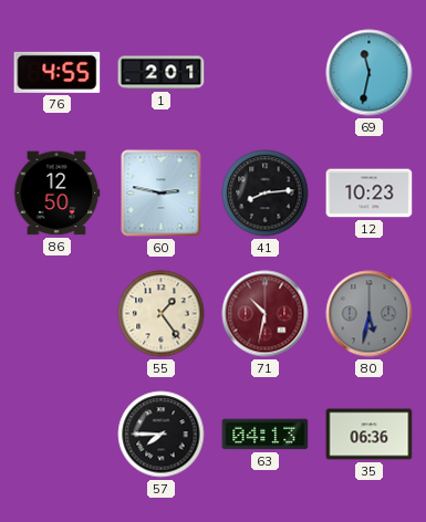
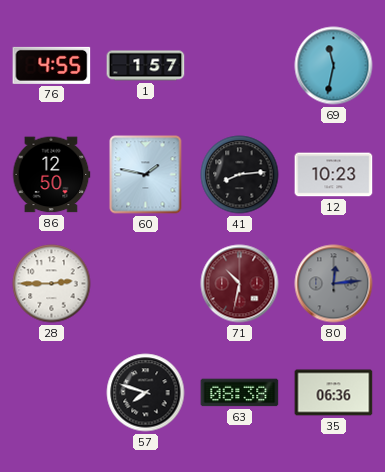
1: 2:01 -> 1:57
60: 2:47 -> 1:47
28: none -> 2:45
55: 1:24 -> none
80: 5:32 -> 12:14
57: 7:45 -> 7:48
63: 04:13 -> 08:38
